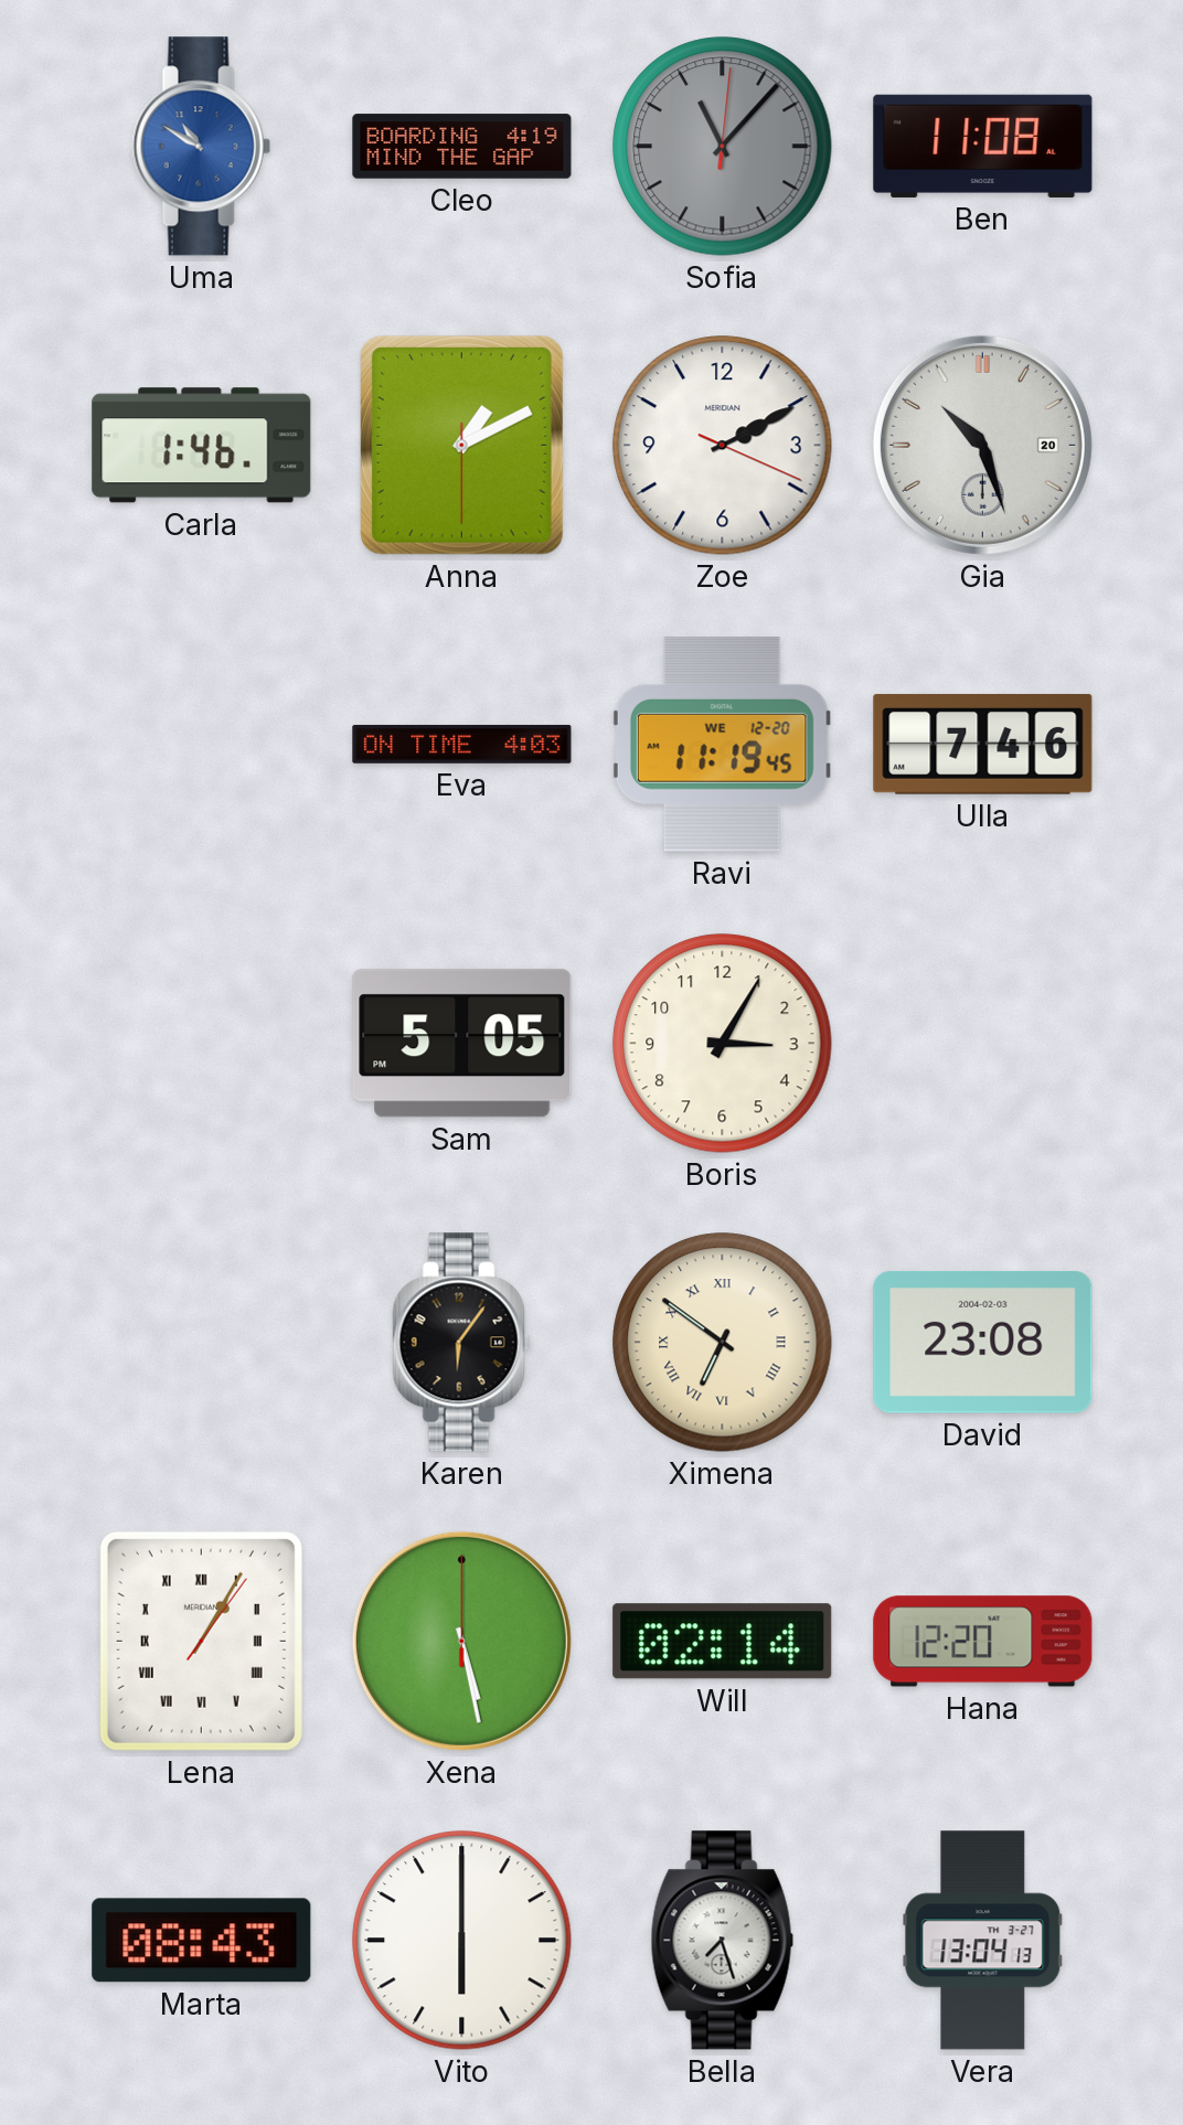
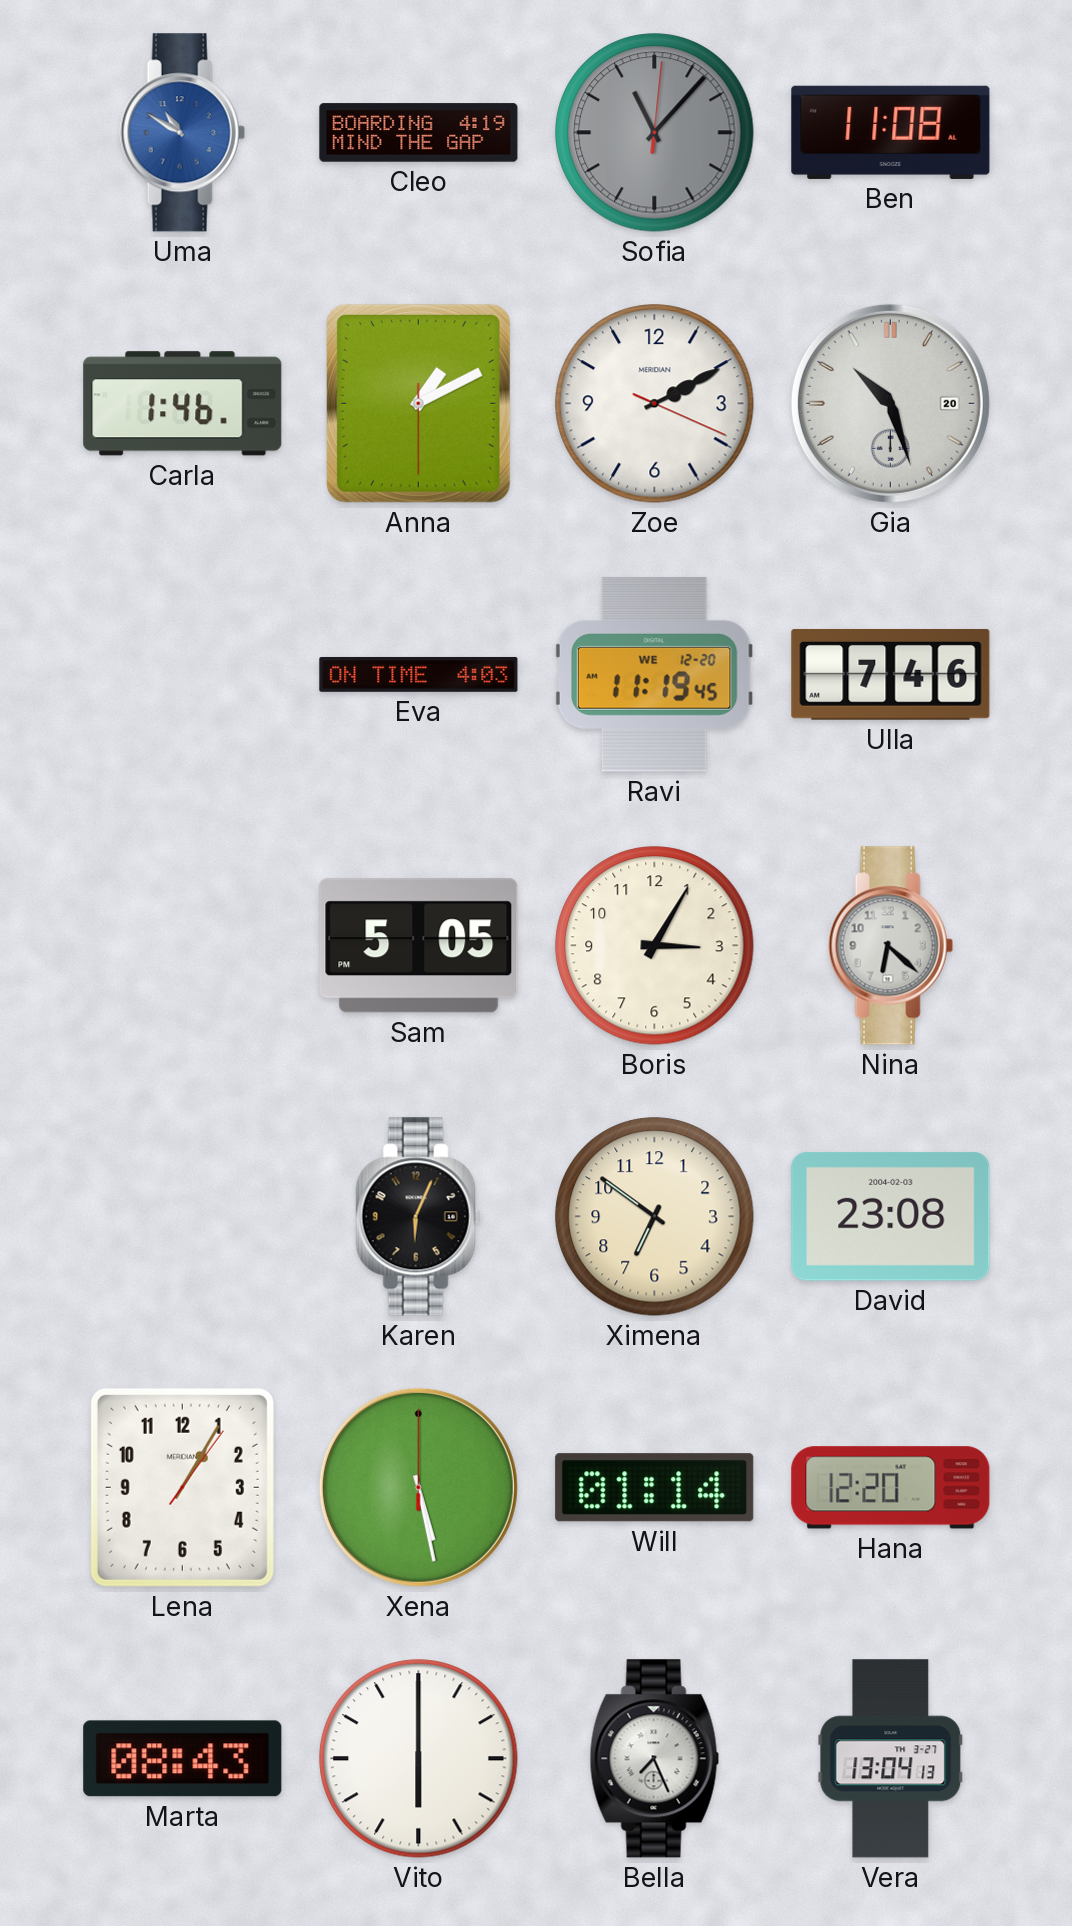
Nina: none -> 6:22
Karen: 6:06 -> 6:04
Ximena numerals: Roman -> Arabic
Lena numerals: Roman -> Arabic
Will: 02:14 -> 01:14
Bella: 7:27 -> 7:26
